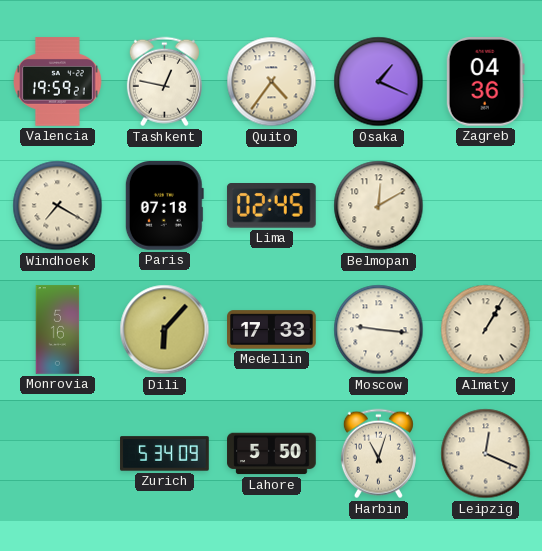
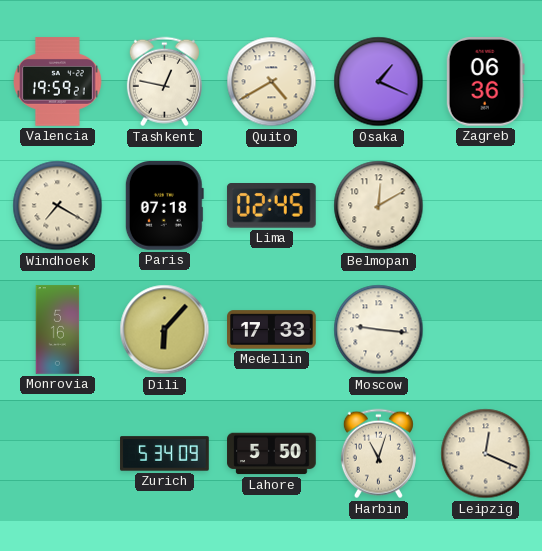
Quito: 4:36 -> 4:40
Zagreb: 04:36 -> 06:36
Almaty: 1:05 -> none
